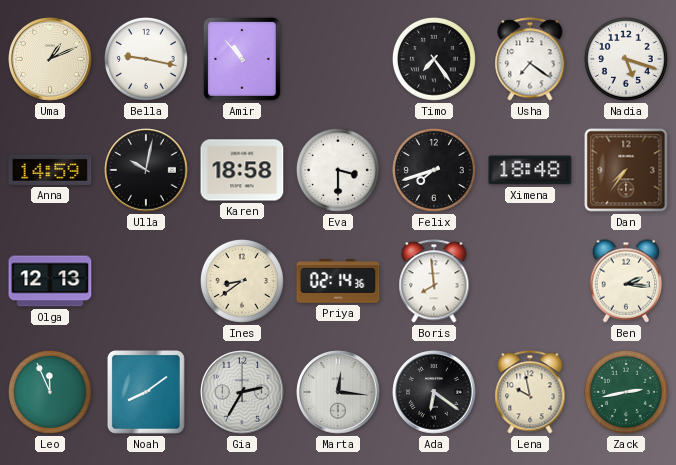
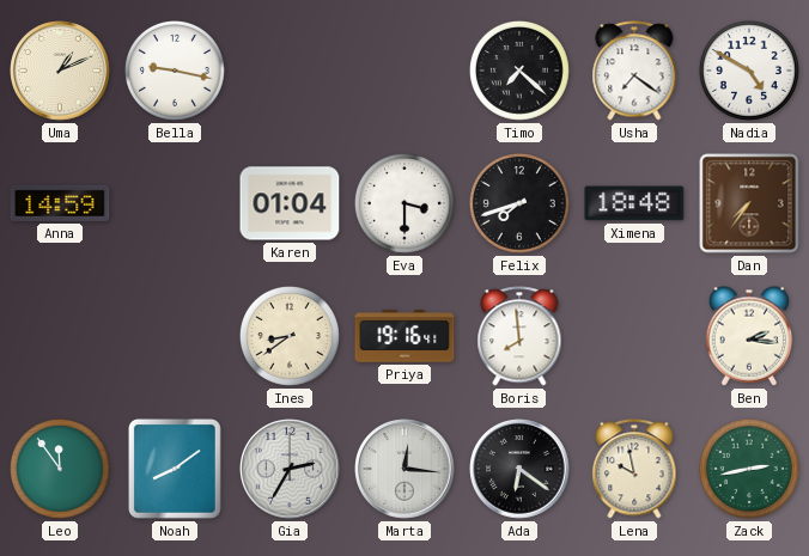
Amir: 10:53 -> none
Timo: 7:24 -> 7:22
Nadia: 5:18 -> 4:50
Ulla: 10:02 -> none
Karen: 18:58 -> 01:04
Olga: 12:13 -> none
Priya: 02:14 -> 19:16
Leo: 11:56 -> 11:54
